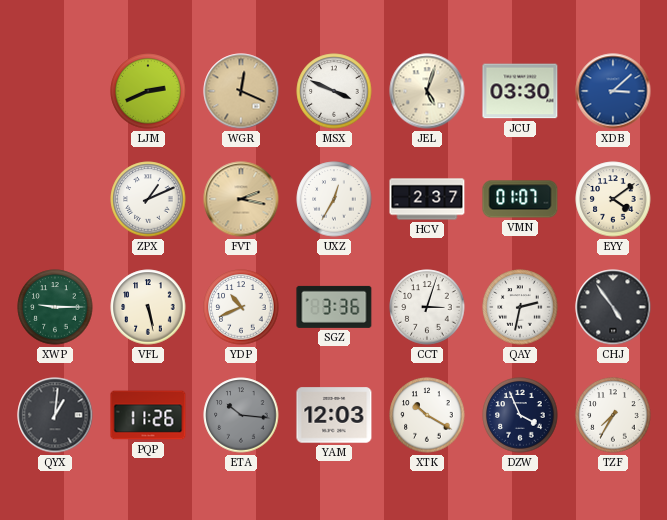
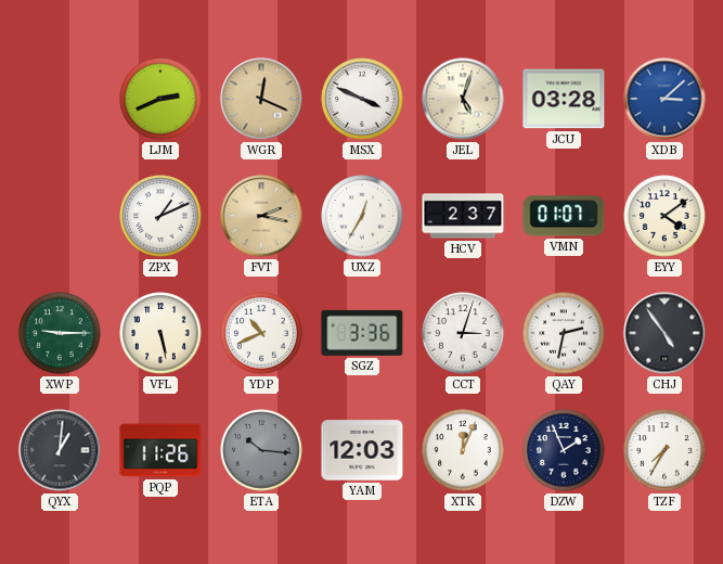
JCU: 03:30 -> 03:28
XTK: 10:20 -> 12:04
DZW: 3:56 -> 1:56
